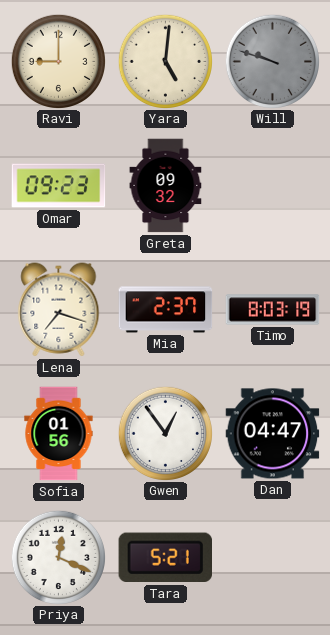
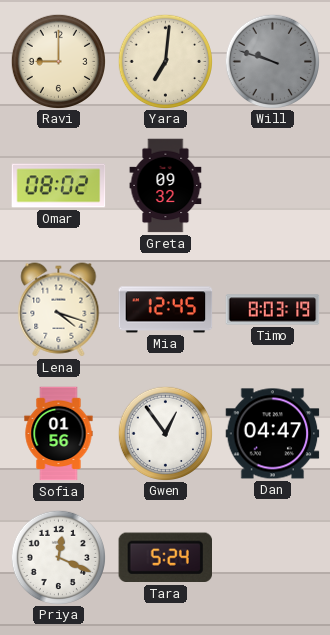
Yara: 5:01 -> 7:01
Omar: 09:23 -> 08:02
Lena: 7:18 -> 4:18
Mia: 2:37 -> 12:45
Tara: 5:21 -> 5:24
